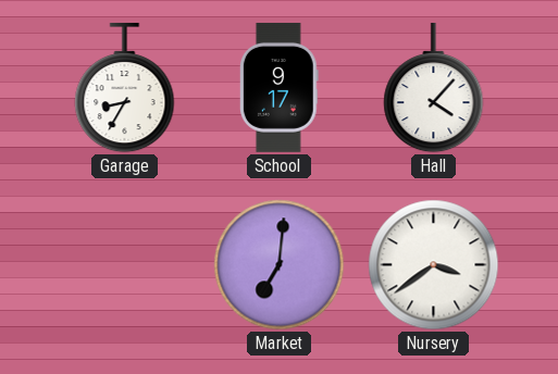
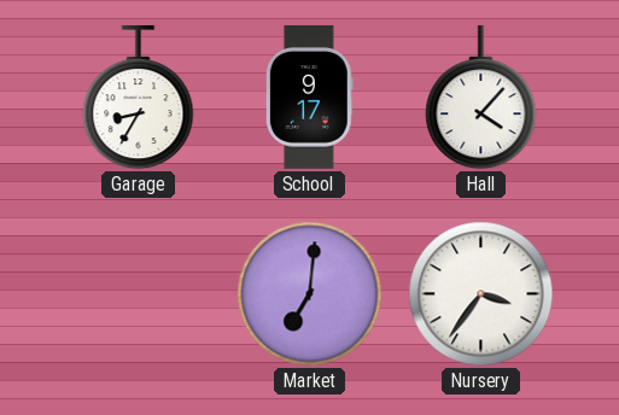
Nursery: 3:39 -> 3:36
